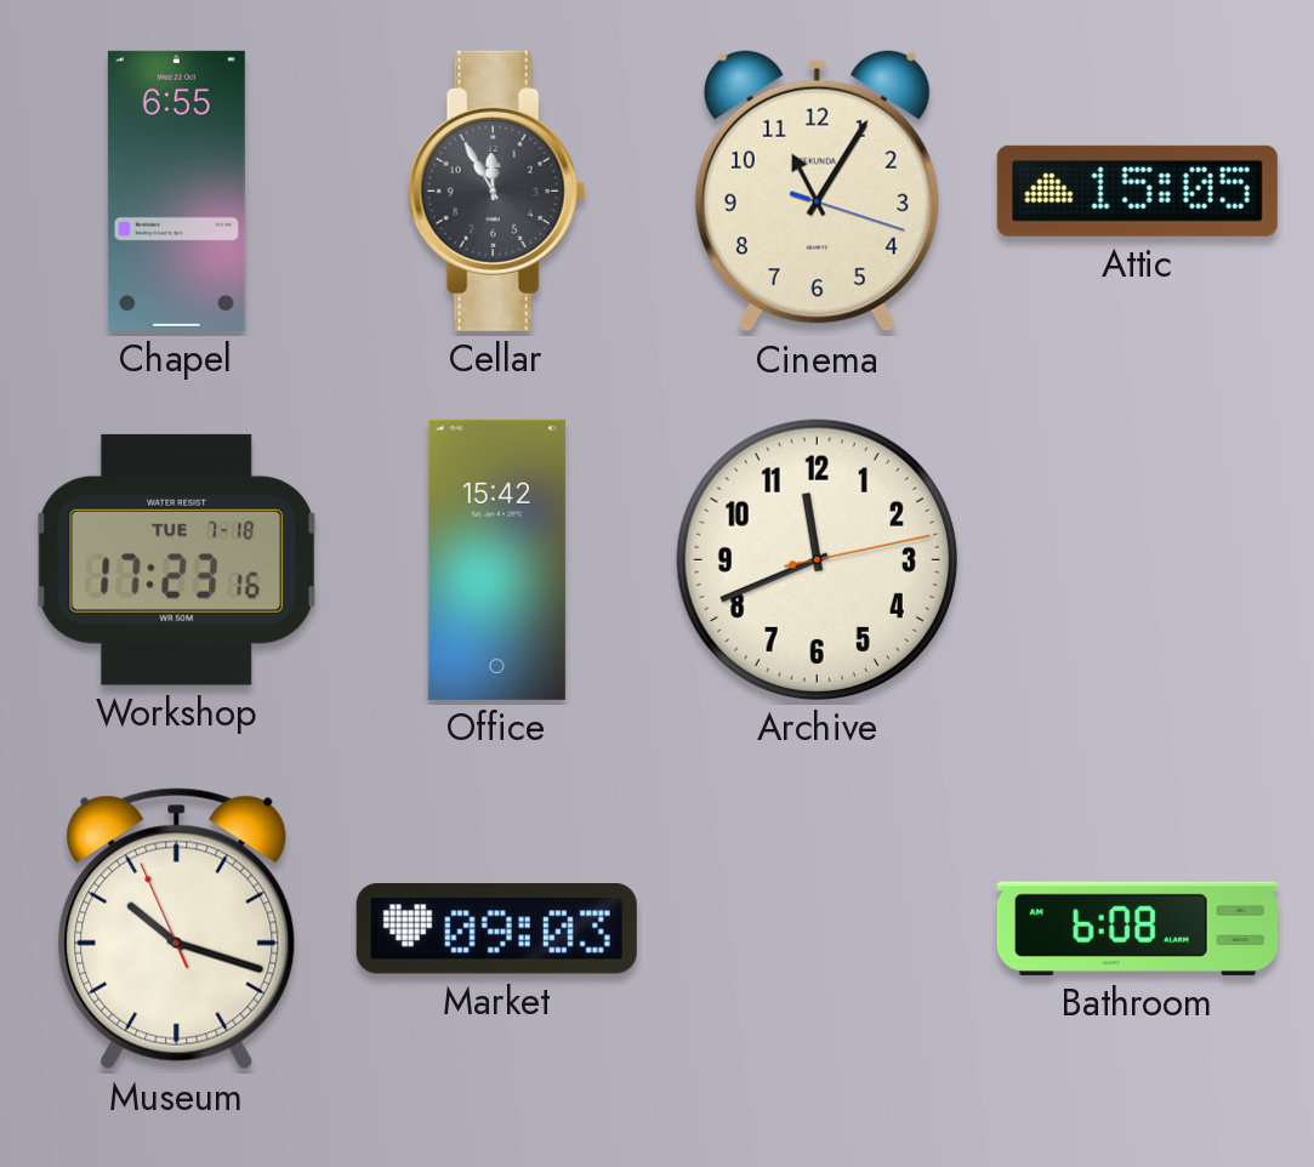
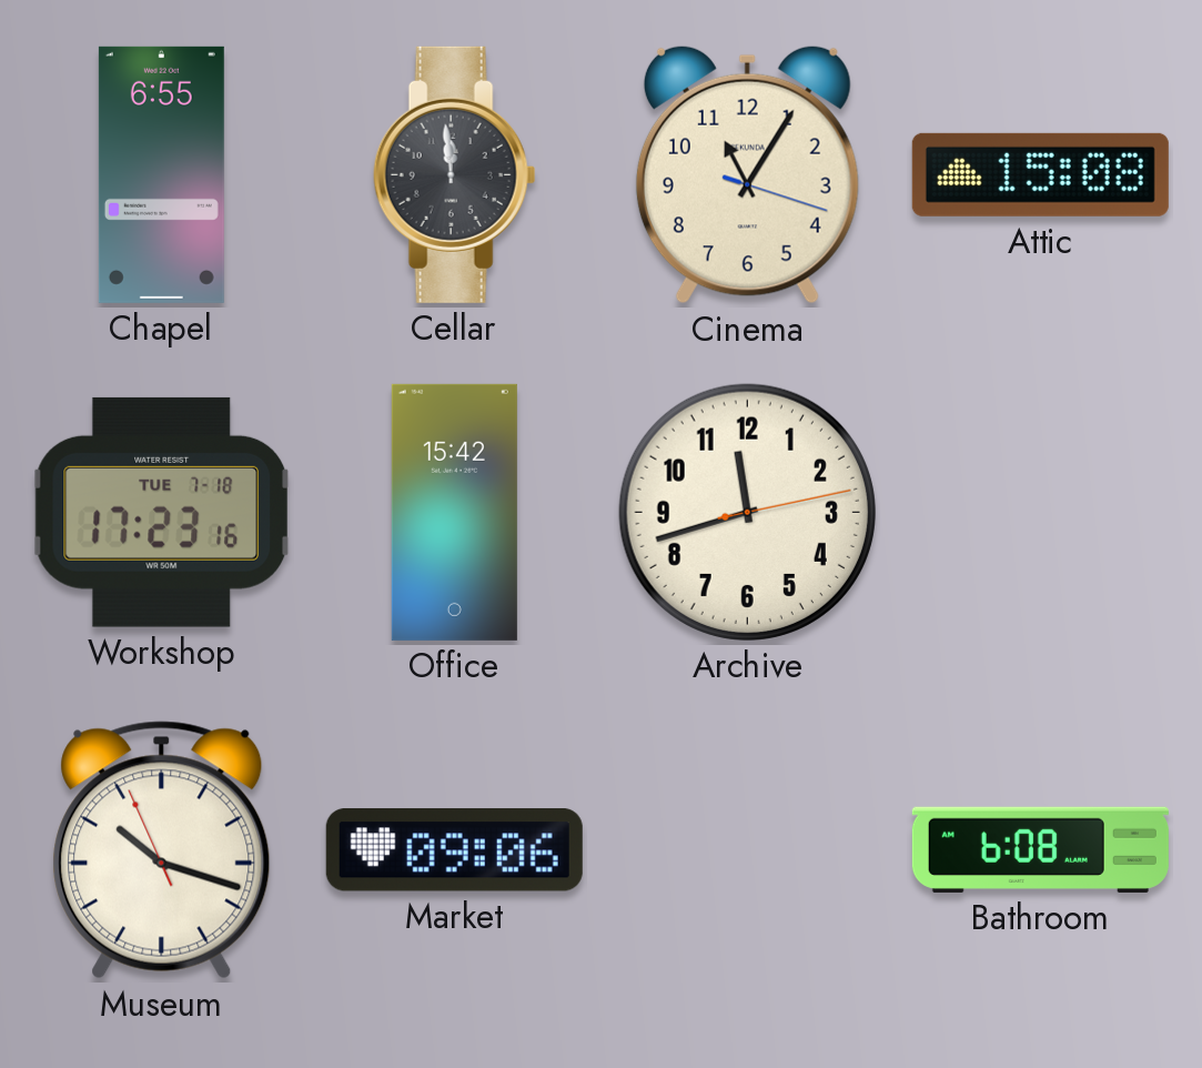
Cellar: 11:55 -> 11:59
Attic: 15:05 -> 15:08
Archive: 11:41 -> 11:42
Market: 09:03 -> 09:06
